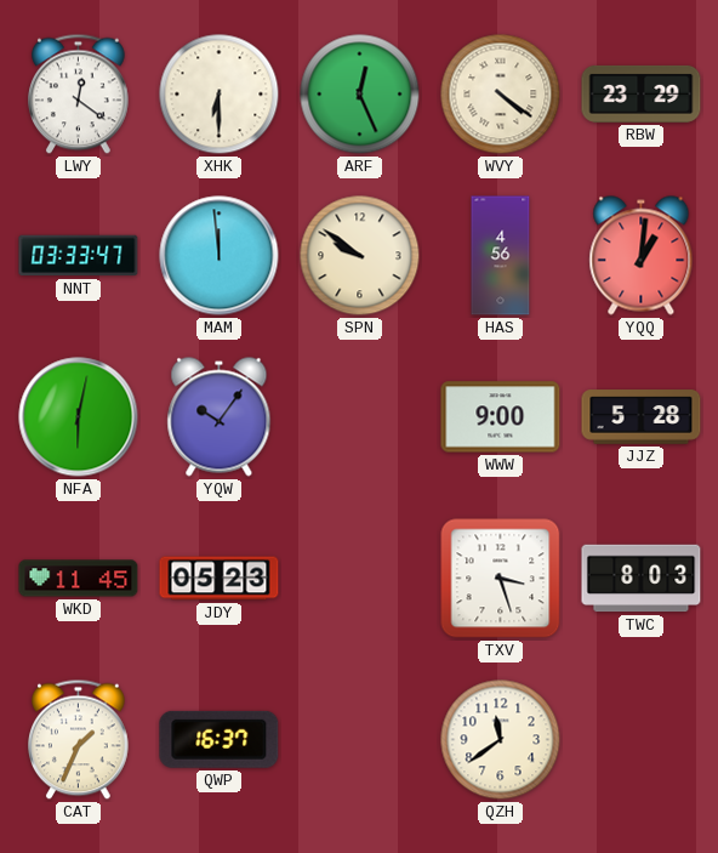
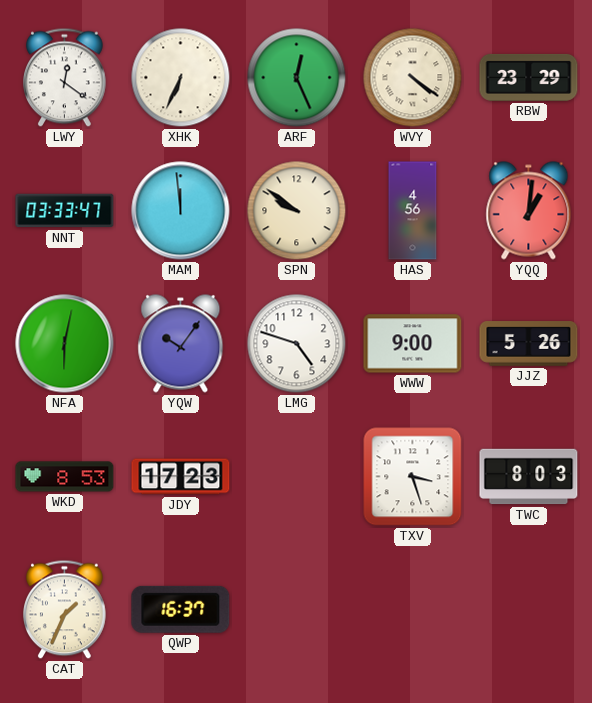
XHK: 6:30 -> 6:34
LMG: none -> 4:48
JJZ: 5:28 -> 5:26
WKD: 11:45 -> 8:53
JDY: 05:23 -> 17:23
QZH: 11:39 -> none
